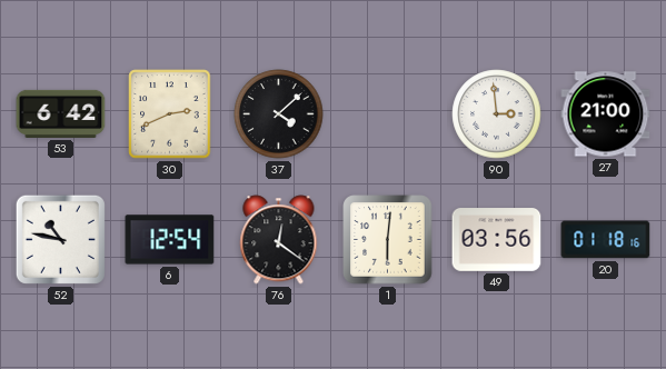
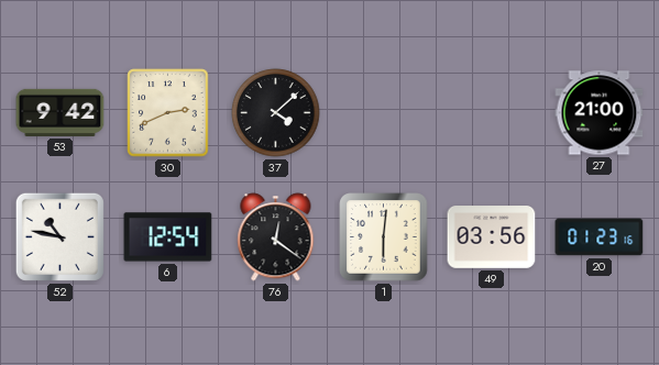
53: 6:42 -> 9:42
90: 2:59 -> none
20: 01:18 -> 01:23
